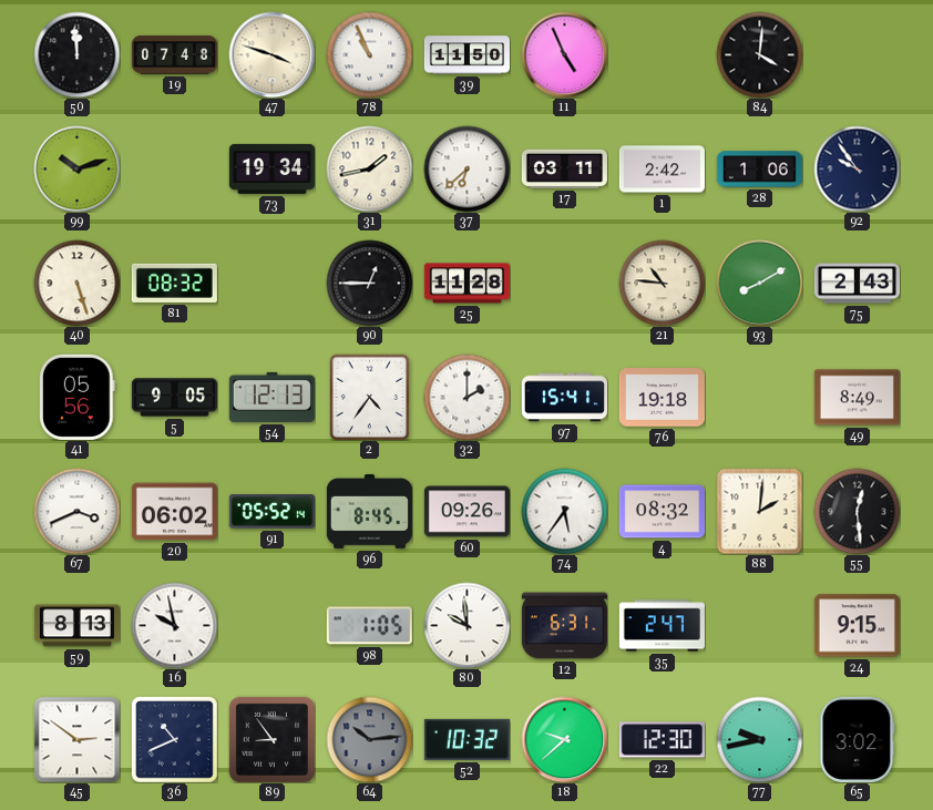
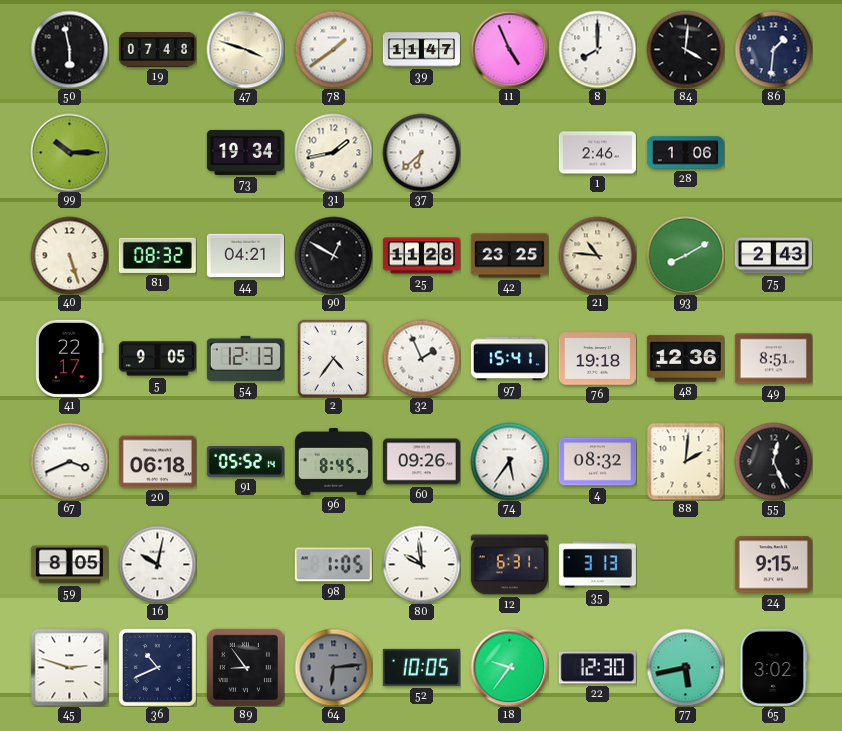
50: 11:59 -> 5:58
78: 10:56 -> 1:39
39: 11:50 -> 11:47
8: none -> 8:00
86: none -> 1:31
99: 10:12 -> 10:15
17: 03:11 -> none
1: 2:42 -> 2:46
92: 9:54 -> none
44: none -> 04:21
90: 12:45 -> 12:50
42: none -> 23:25
41: 05:56 -> 22:17
32: 2:00 -> 1:56
48: none -> 12:36
49: 8:49 -> 8:51
20: 06:02 -> 06:18
55: 12:29 -> 12:26
59: 8:13 -> 8:05
16: 9:58 -> 10:02
35: 2:47 -> 3:13
45: 2:51 -> 2:48
64: 10:14 -> 6:14
52: 10:32 -> 10:05
18: 9:38 -> 9:36
77: 9:43 -> 5:43
